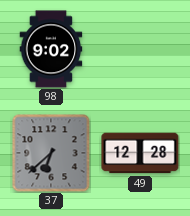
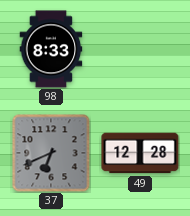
98: 9:02 -> 8:33
37: 6:38 -> 6:41
